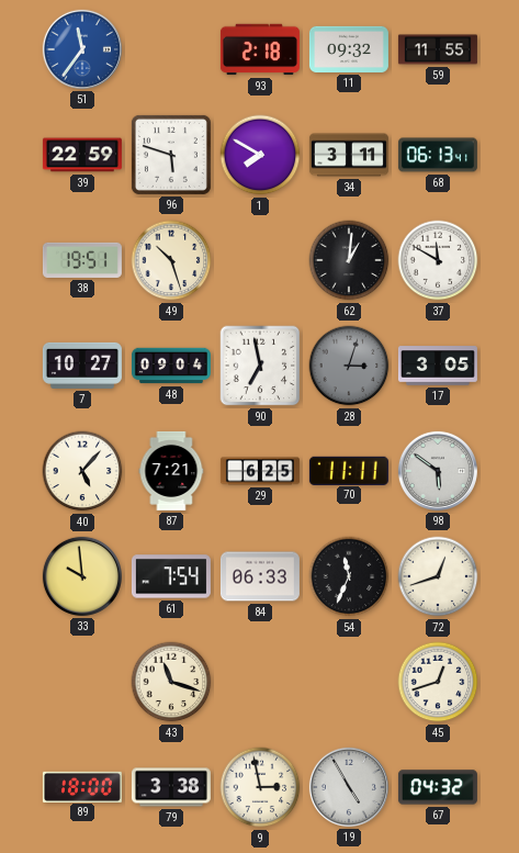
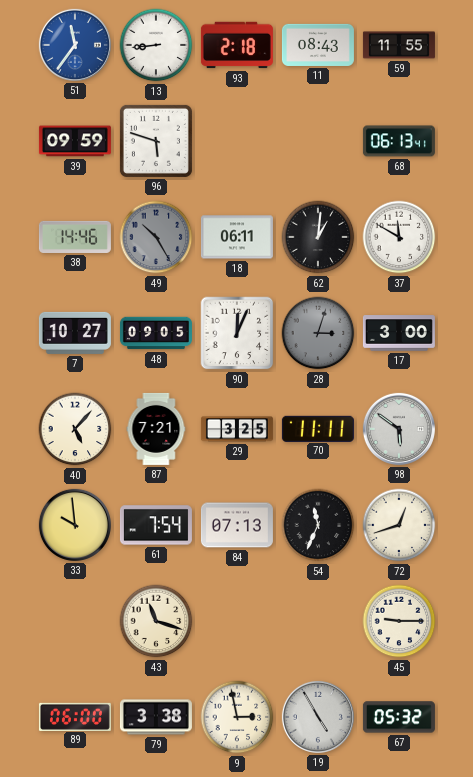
13: none -> 8:44
11: 09:32 -> 08:43
39: 22:59 -> 09:59
1: 7:50 -> none
34: 3:11 -> none
38: 19:51 -> 14:46
49: 10:27 -> 10:25
49 dial: cream -> grey
18: none -> 06:11
48: 09:04 -> 09:05
90: 6:58 -> 12:04
17: 3:05 -> 3:00
29: 6:25 -> 3:25
84: 06:33 -> 07:13
45: 12:42 -> 9:15
89: 18:00 -> 06:00
67: 04:32 -> 05:32
